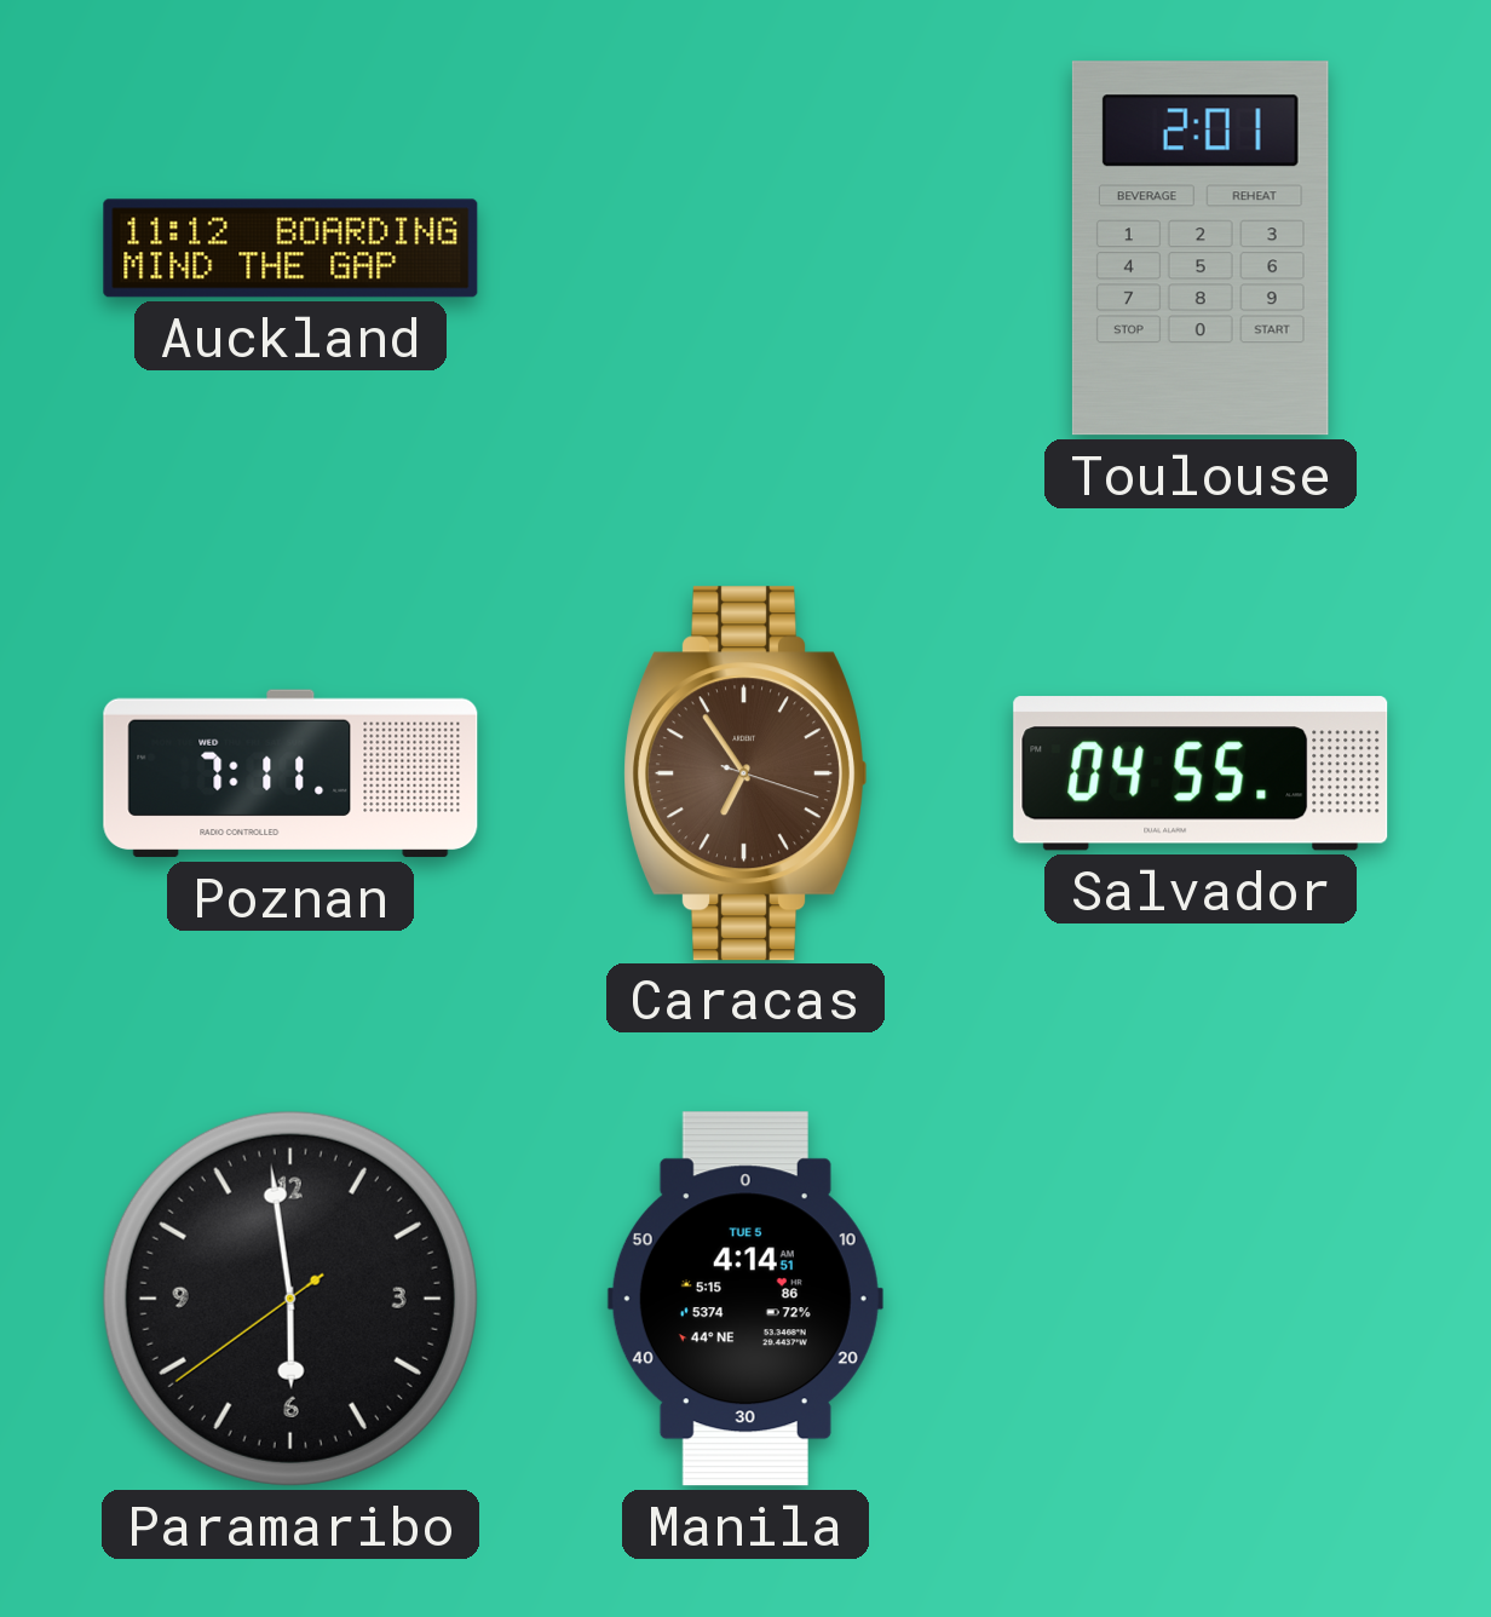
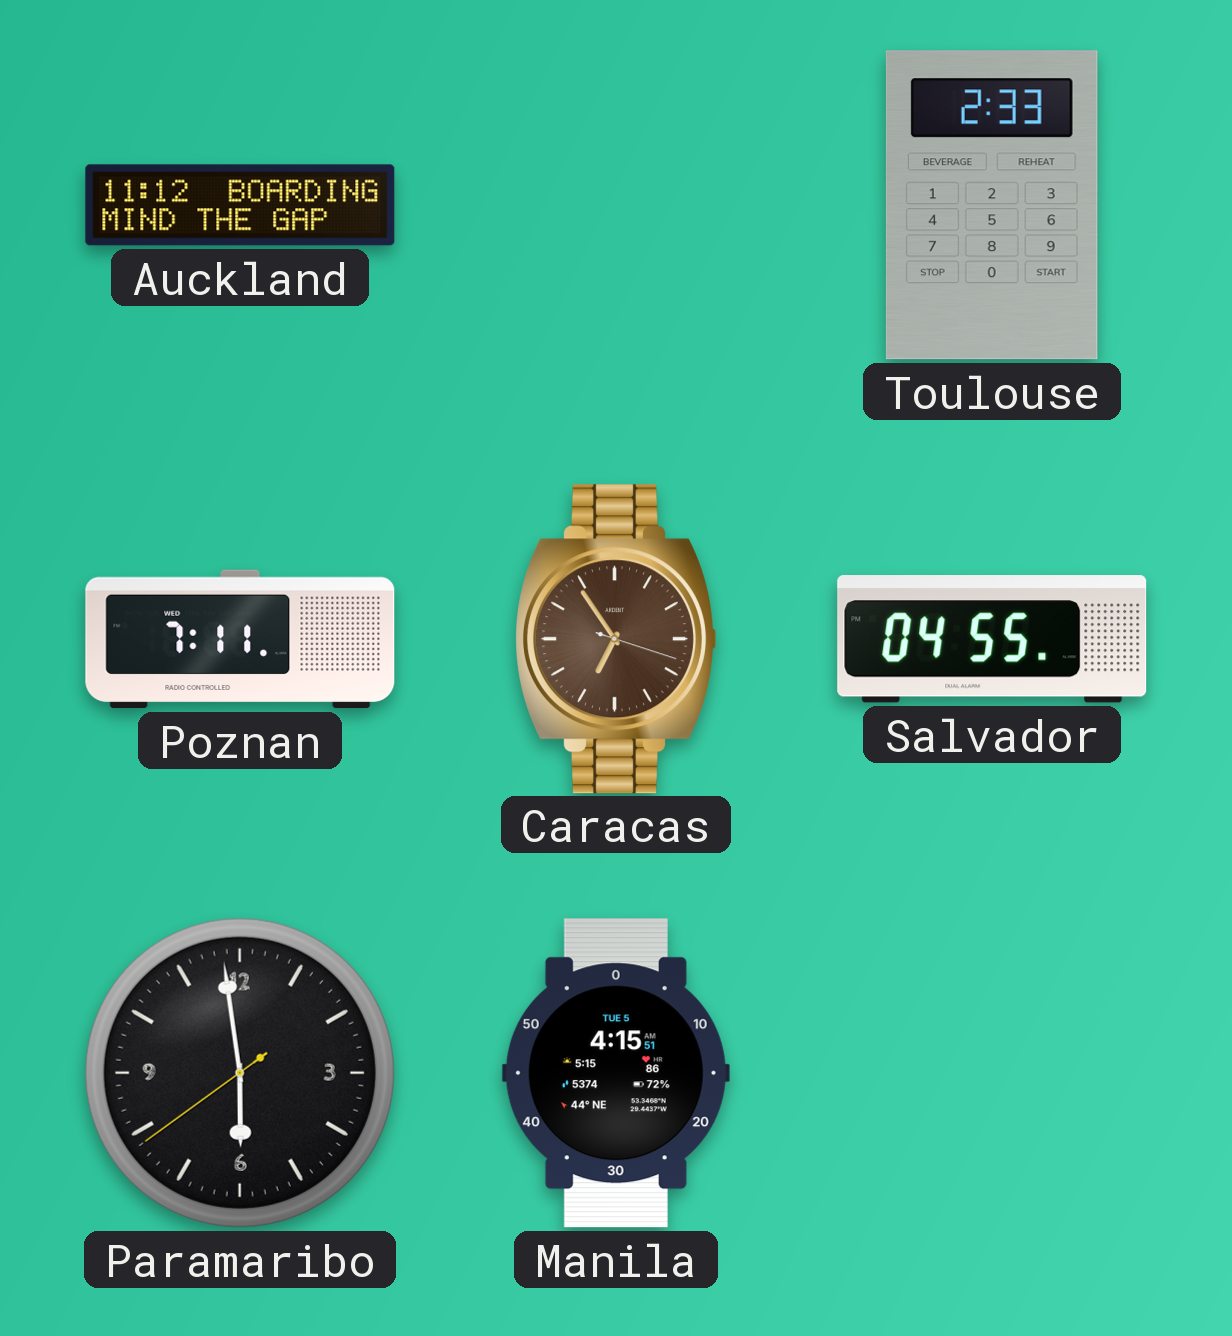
Toulouse: 2:01 -> 2:33
Manila: 4:14 -> 4:15
